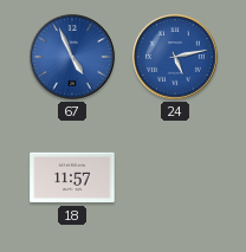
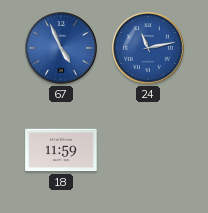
24: 5:13 -> 11:13
18: 11:57 -> 11:59
